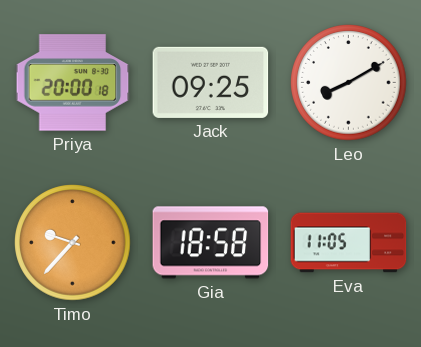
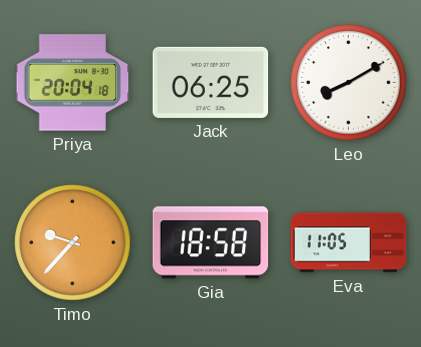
Priya: 20:00 -> 20:04
Jack: 09:25 -> 06:25
